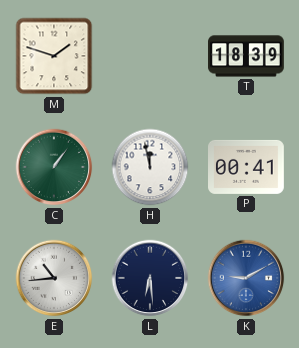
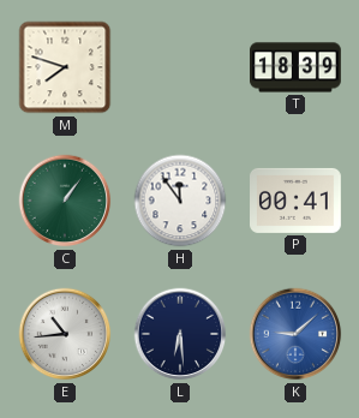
M: 1:48 -> 7:48
H: 11:58 -> 11:54
K: 9:10 -> 9:08
